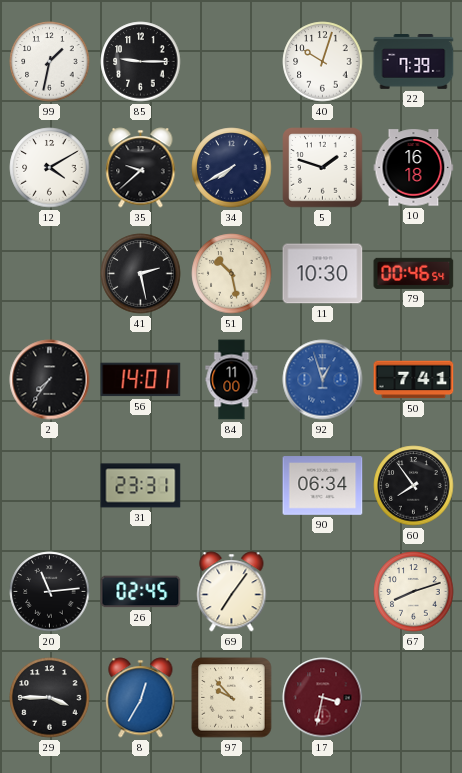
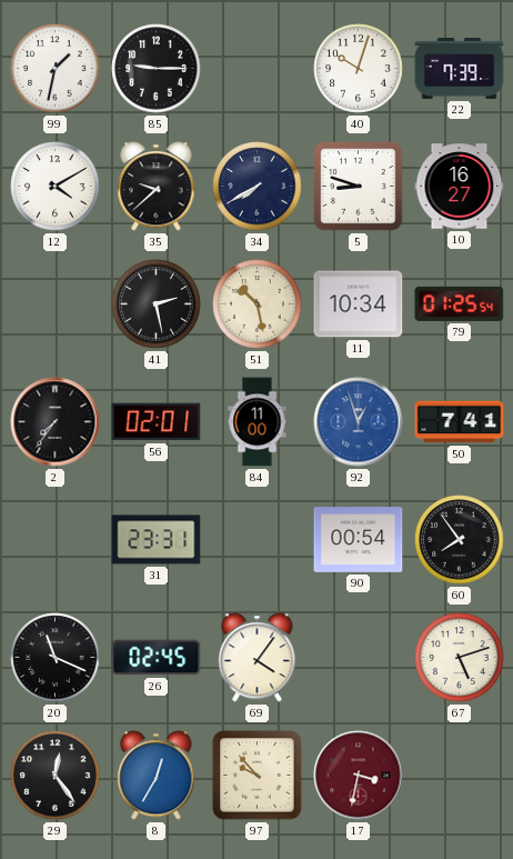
5: 1:48 -> 8:48
10: 16:18 -> 16:27
11: 10:30 -> 10:34
79: 00:46 -> 01:25
56: 14:01 -> 02:01
90: 06:34 -> 00:54
20: 11:14 -> 11:19
69: 7:06 -> 4:06
67: 8:12 -> 5:12
29: 3:45 -> 12:24
